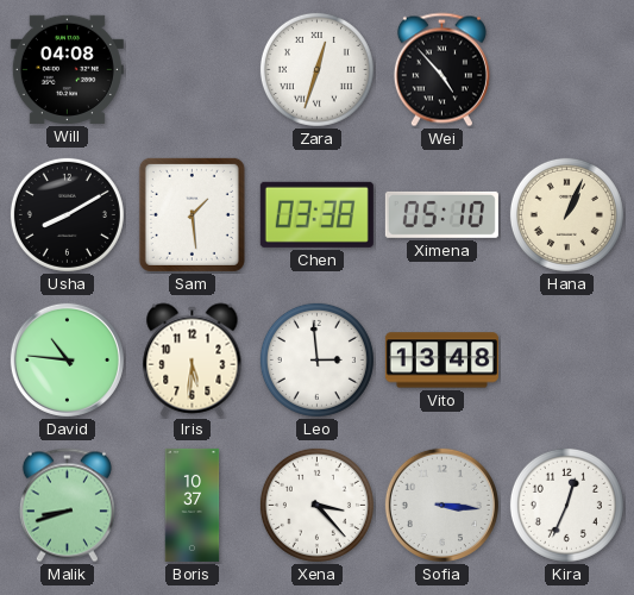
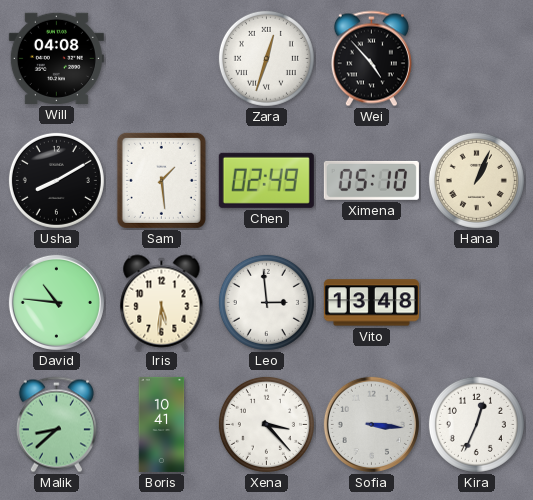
Chen: 03:38 -> 02:49
Malik: 8:42 -> 8:38
Boris: 10:37 -> 10:41
